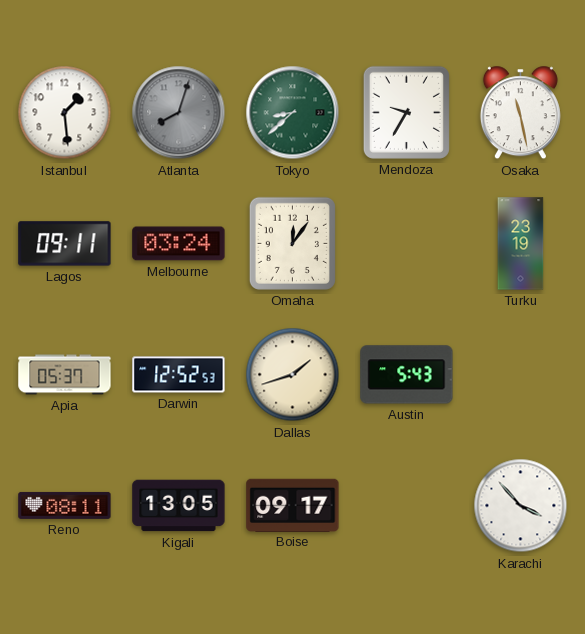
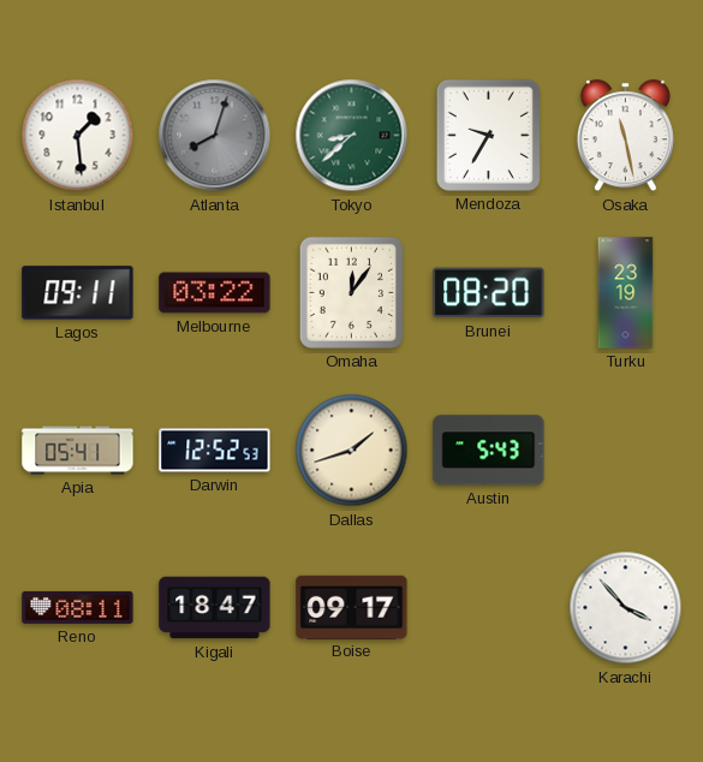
Melbourne: 03:24 -> 03:22
Brunei: none -> 08:20
Apia: 05:37 -> 05:41
Kigali: 13:05 -> 18:47
